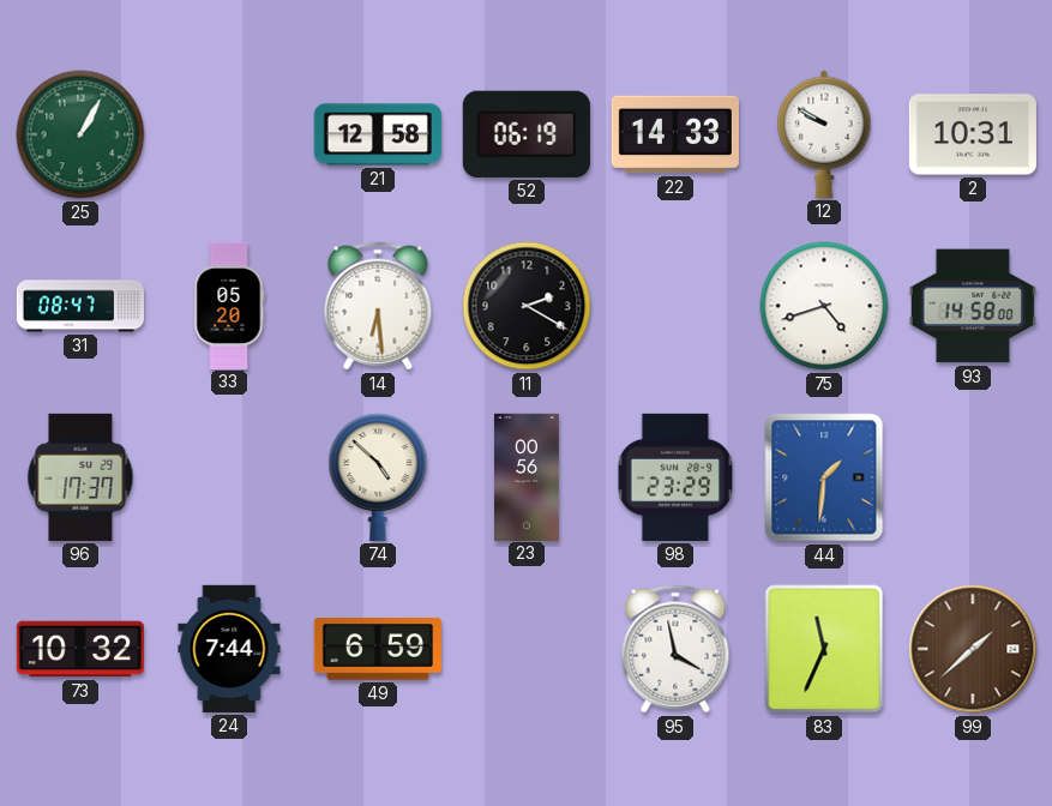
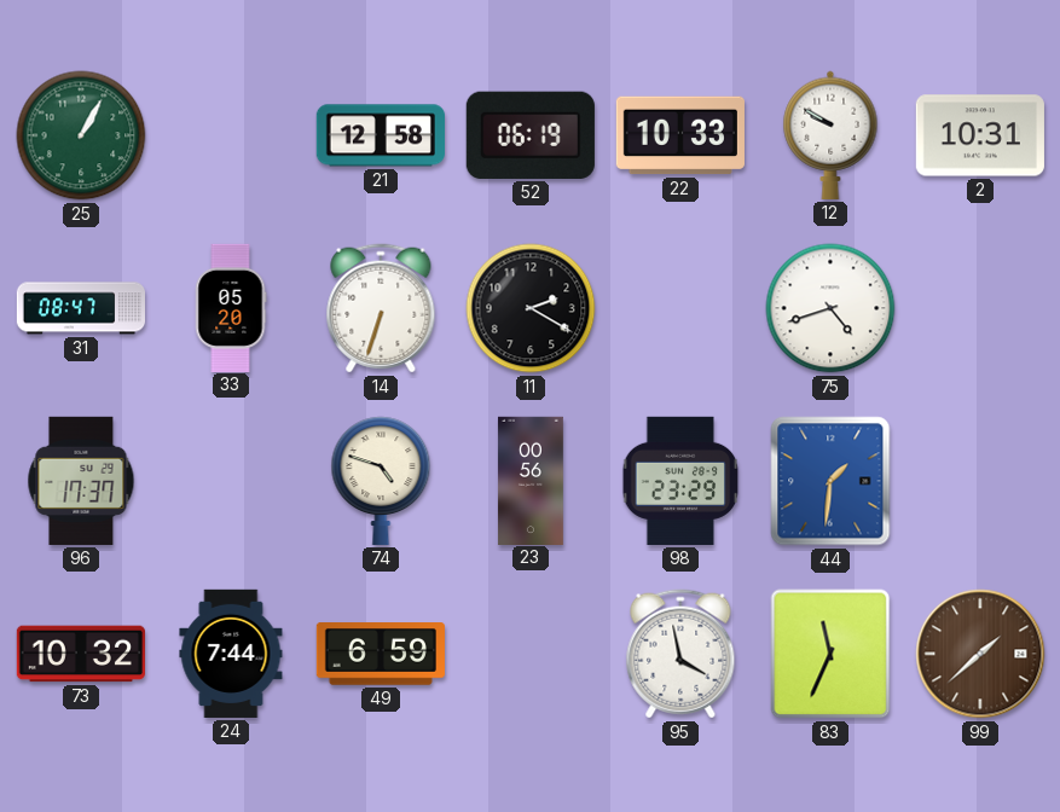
22: 14:33 -> 10:33
14: 6:29 -> 6:33
93: 14:58 -> none
74: 4:52 -> 4:48
